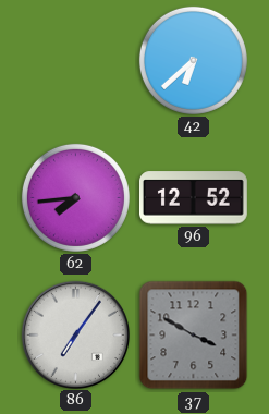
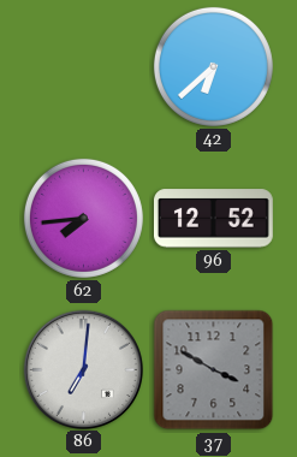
86: 7:06 -> 7:01
